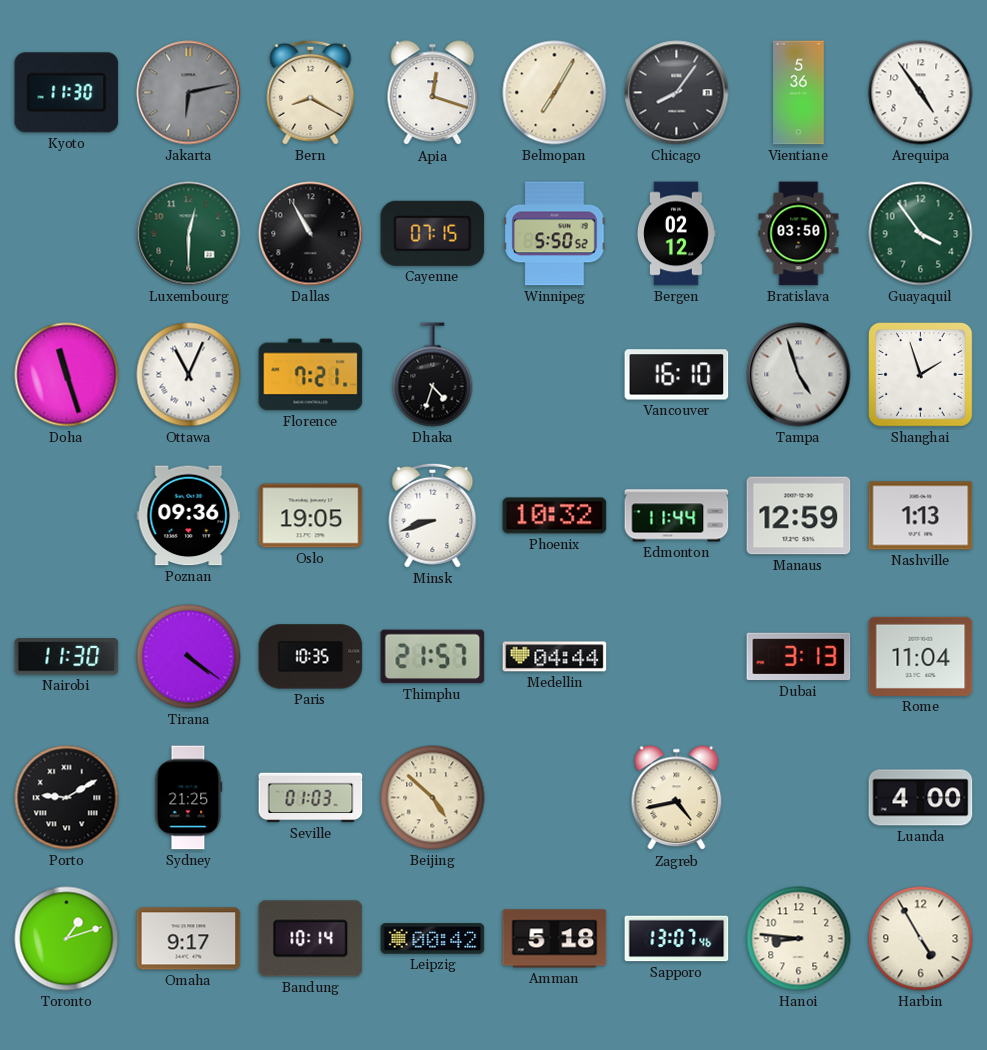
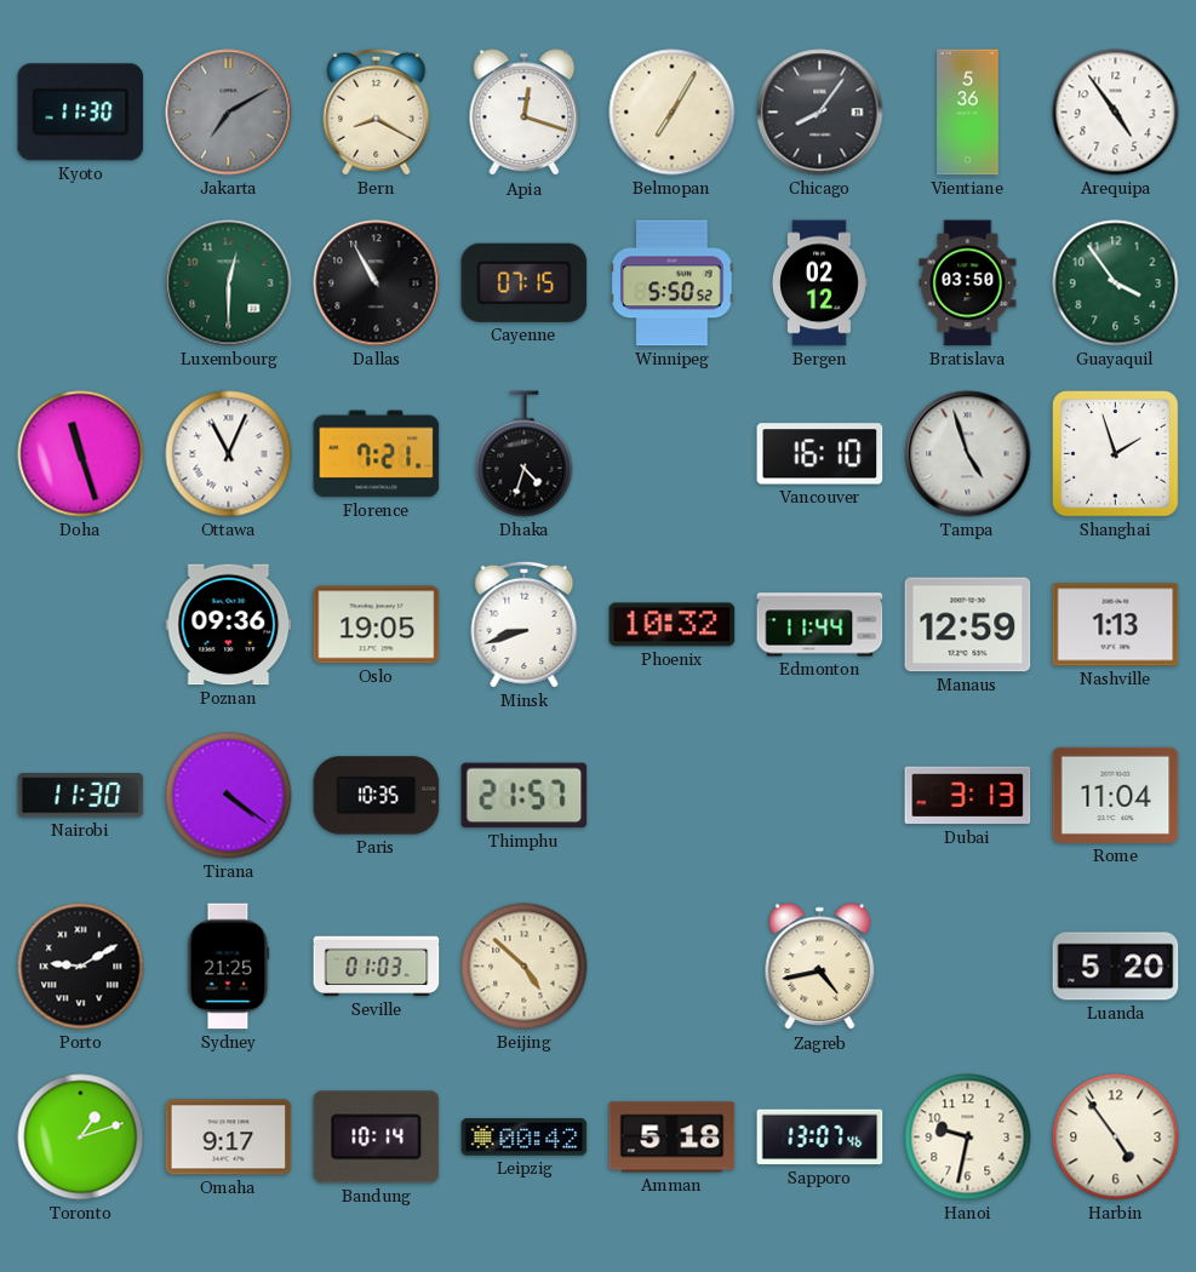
Jakarta: 6:13 -> 7:10
Medellin: 04:44 -> none
Luanda: 4:00 -> 5:20
Hanoi: 8:46 -> 9:32
Harbin: 4:55 -> 4:54
